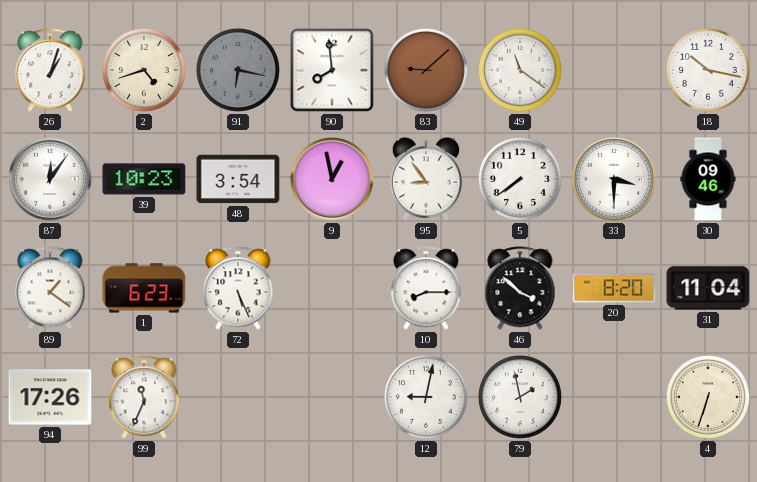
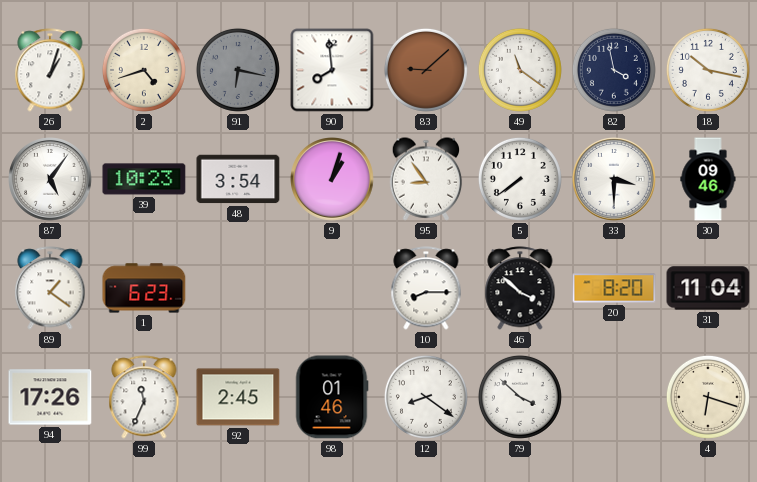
82: none -> 3:58
87: 12:06 -> 5:06
9: 12:58 -> 1:03
72: 5:26 -> none
92: none -> 2:45
98: none -> 01:46
12: 9:02 -> 8:21
79: 1:58 -> 3:52
4: 6:33 -> 6:18
